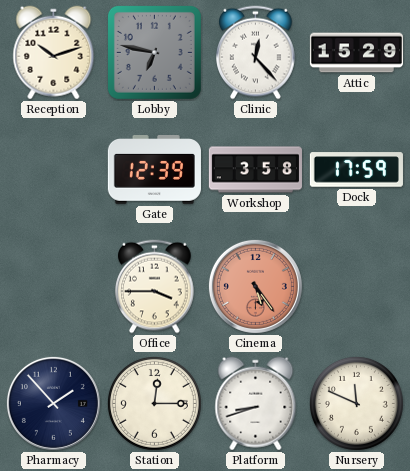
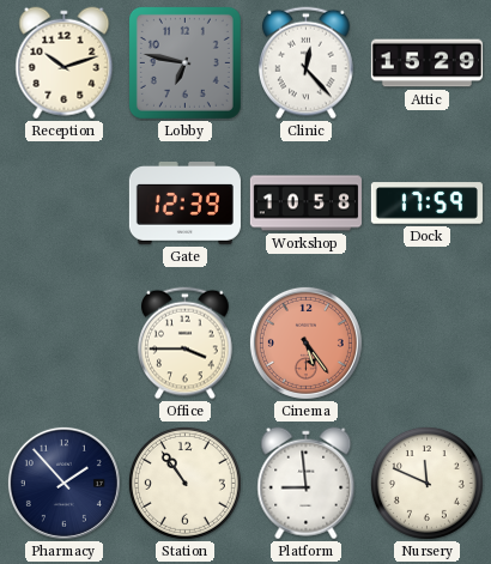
Workshop: 3:58 -> 10:58
Station: 12:15 -> 10:54
Platform: 8:42 -> 8:59
